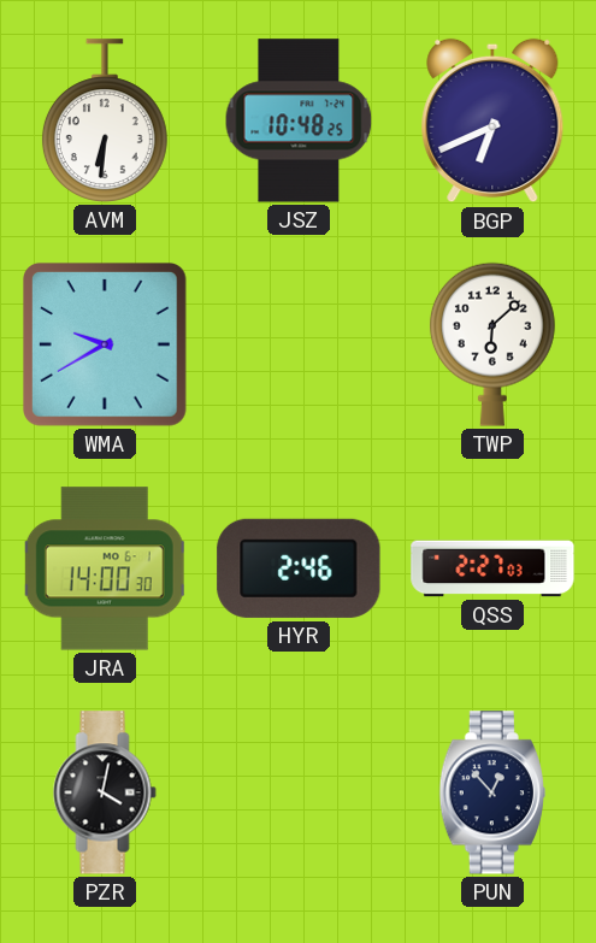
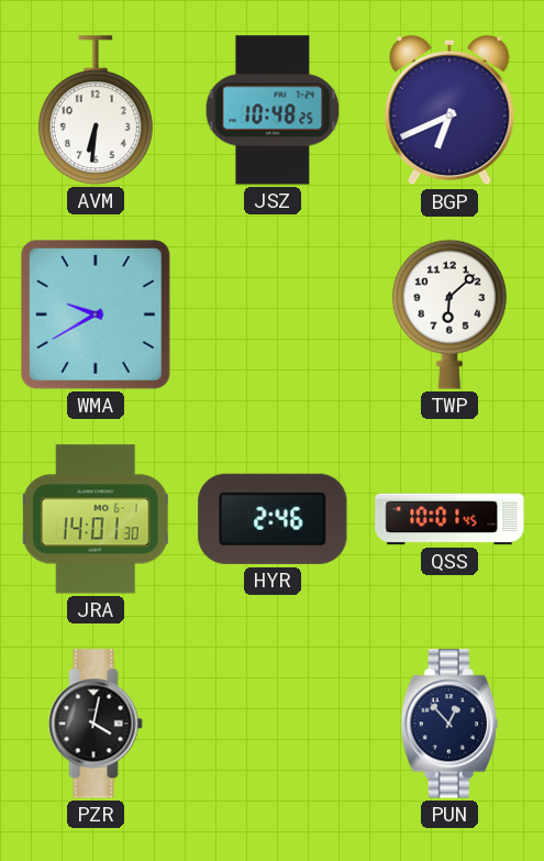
JRA: 14:00 -> 14:01
QSS: 2:27 -> 10:01
